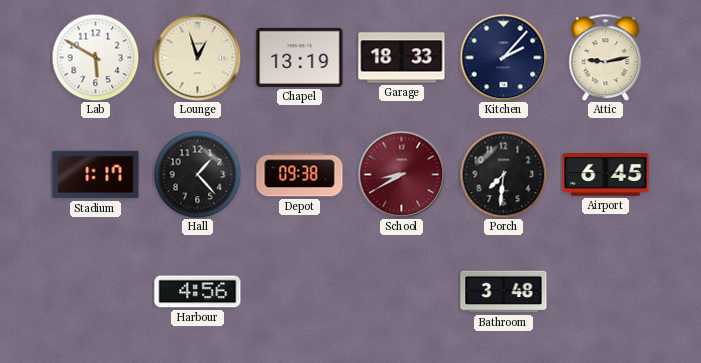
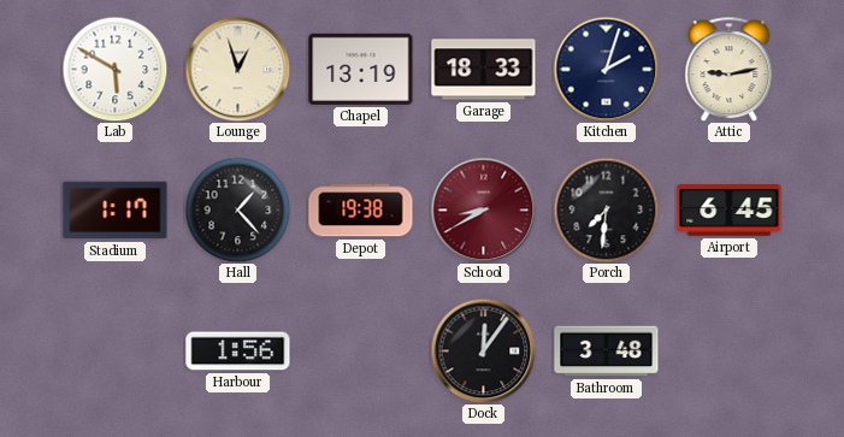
Kitchen: 2:07 -> 2:03
Depot: 09:38 -> 19:38
Harbour: 4:56 -> 1:56
Dock: none -> 12:06
